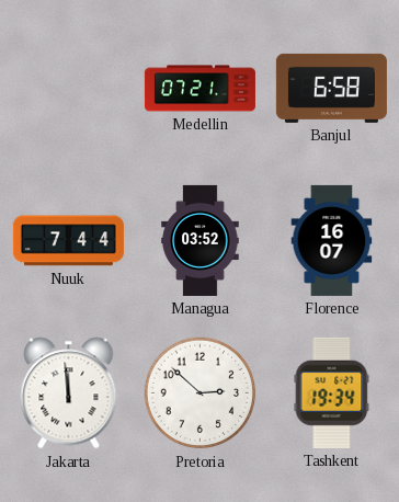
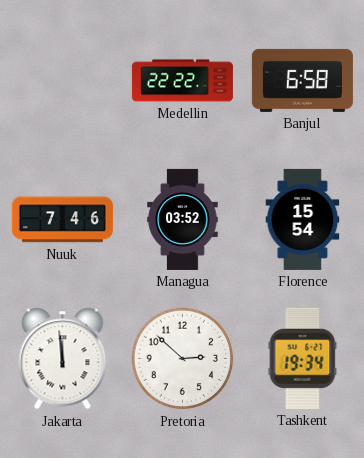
Medellin: 07:21 -> 22:22
Nuuk: 7:44 -> 7:46
Florence: 16:07 -> 15:54
